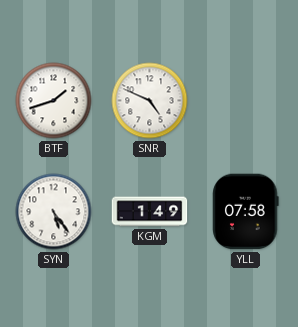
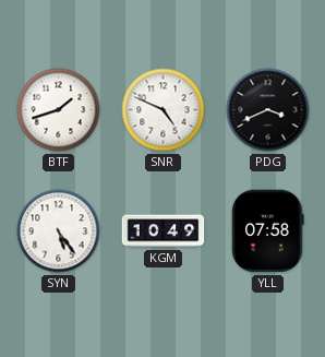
PDG: none -> 3:41
KGM: 1:49 -> 10:49
